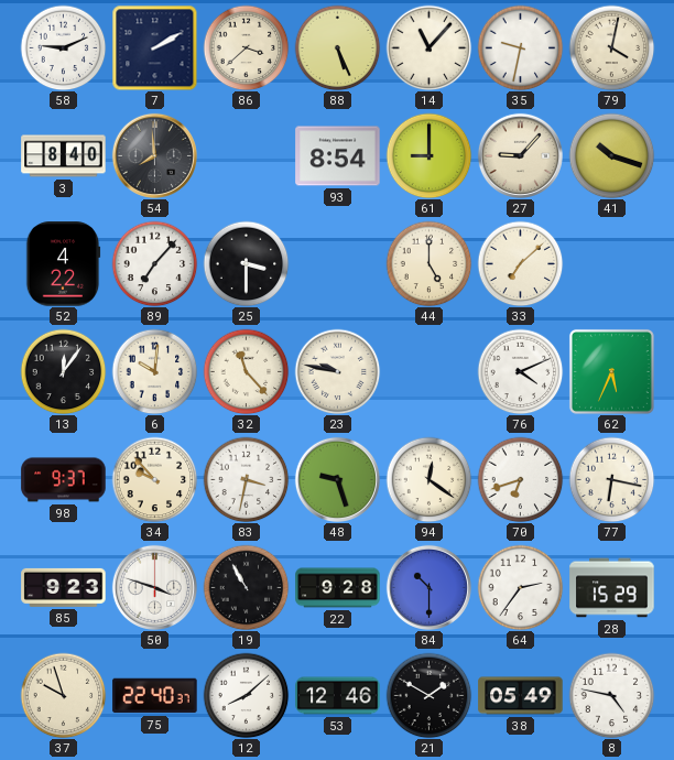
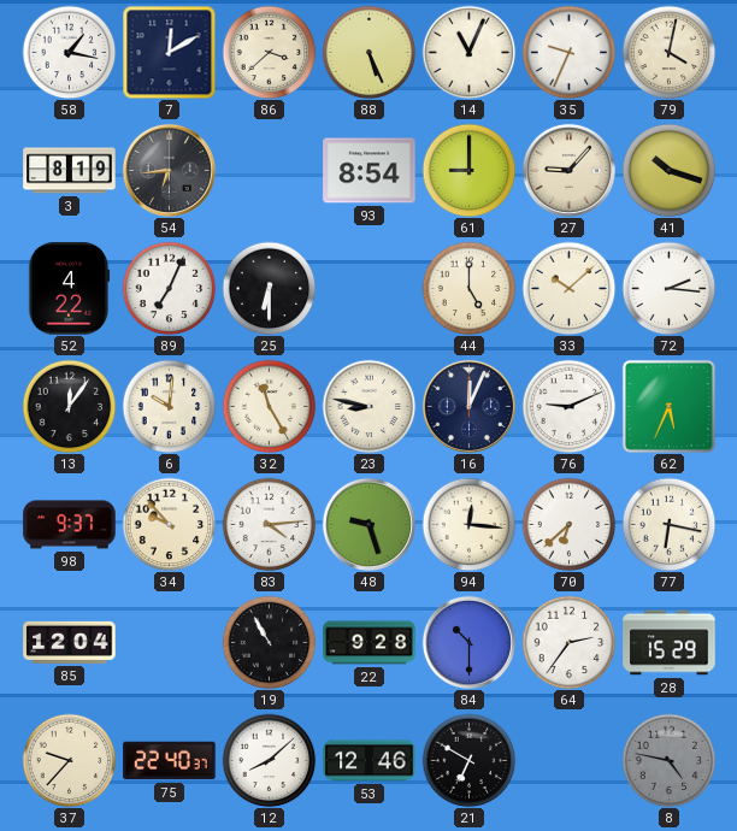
58: 9:11 -> 1:17
7: 2:10 -> 12:10
14: 11:07 -> 11:04
35: 9:32 -> 9:34
3: 8:40 -> 8:19
54: 7:59 -> 6:44
89: 7:07 -> 7:04
25: 3:30 -> 6:30
33: 7:08 -> 10:08
72: none -> 2:16
32: 11:23 -> 11:25
23: 9:47 -> 8:47
16: none -> 12:04
76: 4:11 -> 9:11
83: 3:32 -> 4:14
94: 12:21 -> 12:16
70: 6:42 -> 6:38
85: 9:23 -> 12:04
50: 3:48 -> none
37: 9:57 -> 9:37
21: 1:50 -> 6:50
38: 05:49 -> none
8 dial: white -> grey
